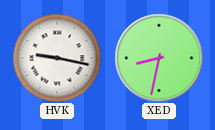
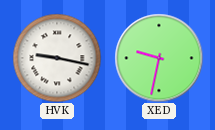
XED: 8:32 -> 9:32
